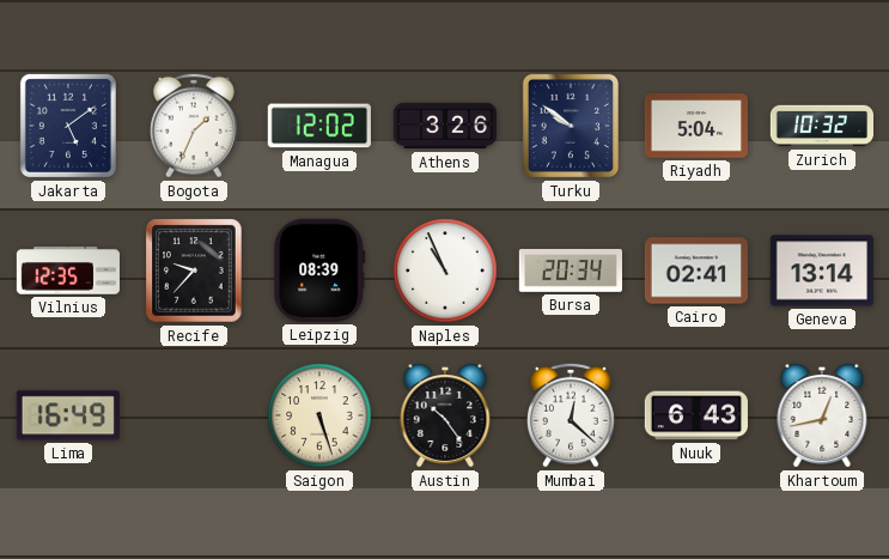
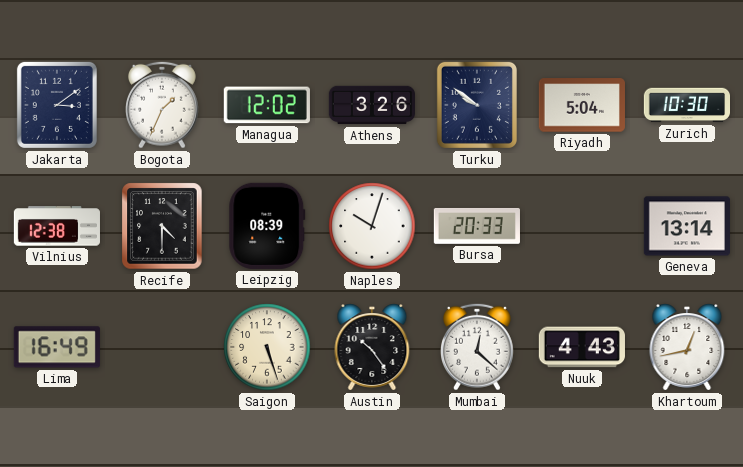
Jakarta: 5:09 -> 3:09
Zurich: 10:32 -> 10:30
Vilnius: 12:35 -> 12:38
Recife: 9:37 -> 4:30
Naples: 10:56 -> 10:03
Bursa: 20:34 -> 20:33
Cairo: 02:41 -> none
Nuuk: 6:43 -> 4:43
